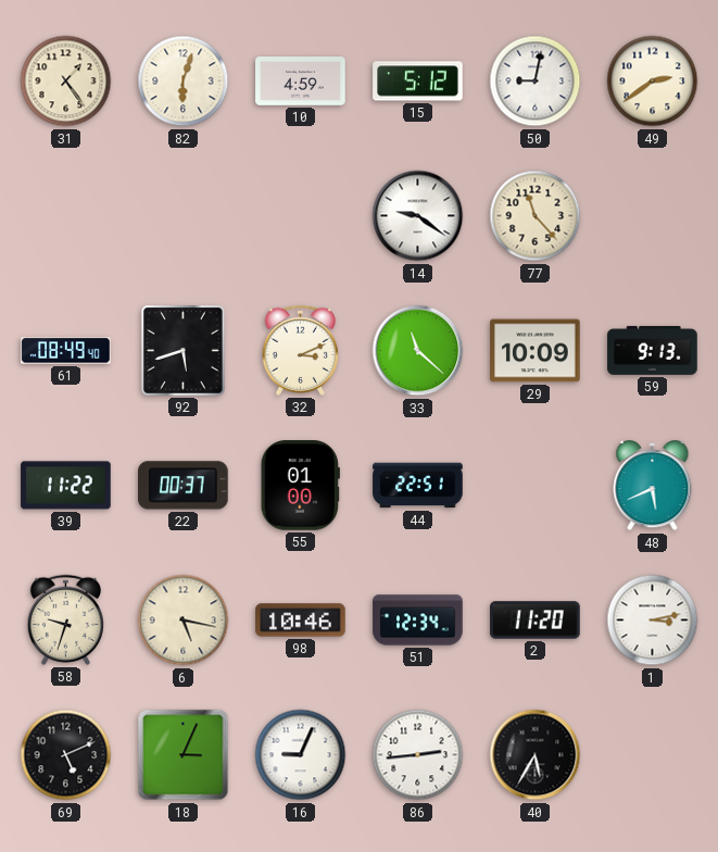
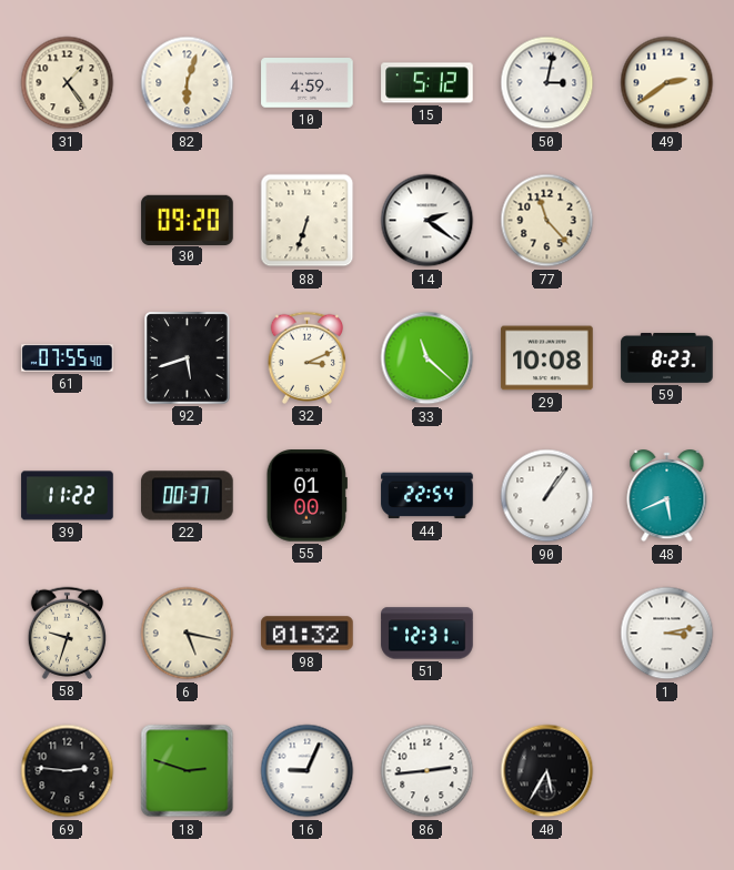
50: 9:02 -> 3:02
30: none -> 09:20
88: none -> 6:33
14: 9:21 -> 2:21
61: 08:49 -> 07:55
29: 10:09 -> 10:08
59: 9:13 -> 8:23
44: 22:51 -> 22:54
90: none -> 1:06
98: 10:46 -> 01:32
51: 12:34 -> 12:31
2: 11:20 -> none
69: 5:11 -> 2:46
18: 3:04 -> 2:48
